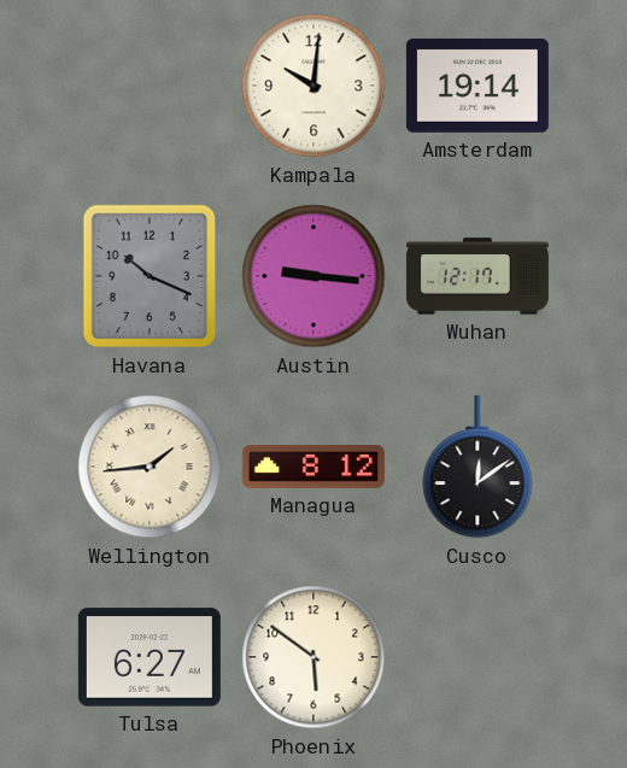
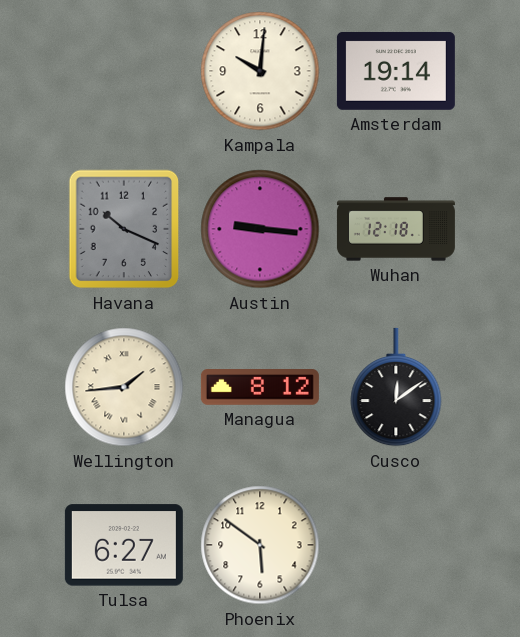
Wuhan: 12:17 -> 12:18
